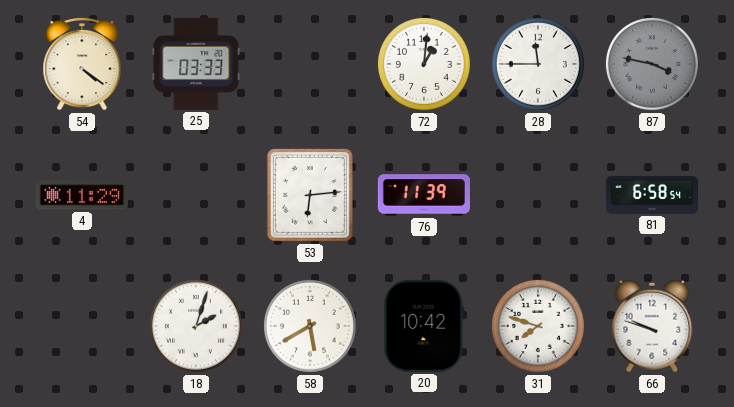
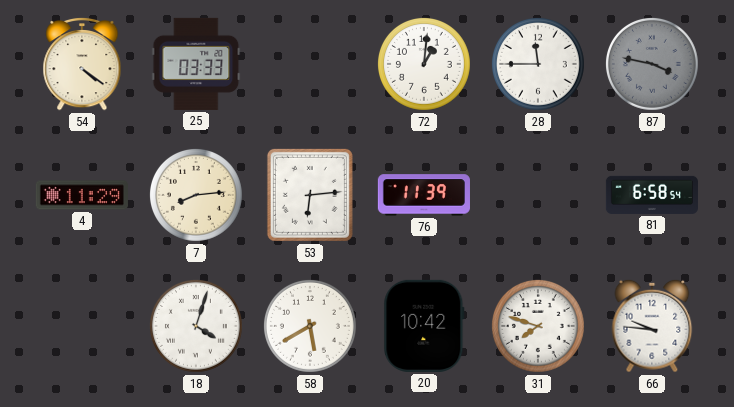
7: none -> 8:14
18: 2:03 -> 4:03
66: 9:48 -> 9:46
